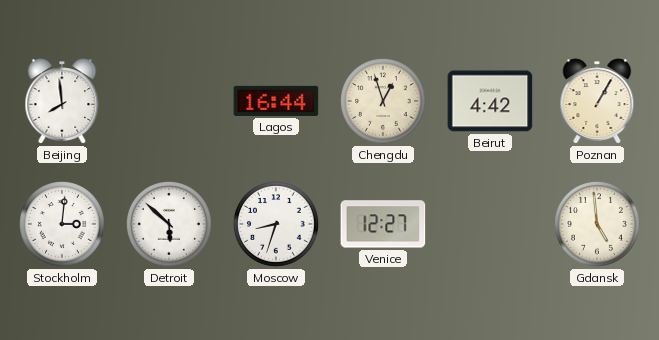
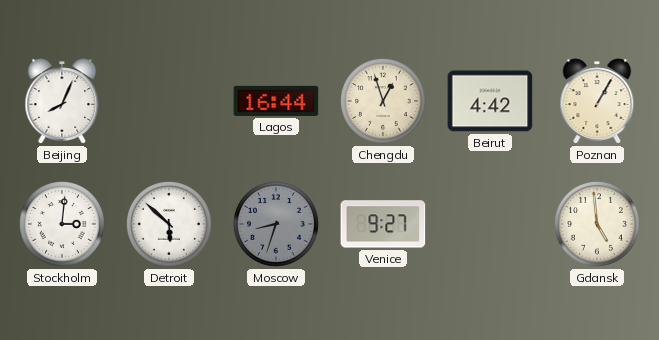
Beijing: 7:59 -> 8:04
Moscow dial: white -> grey
Venice: 12:27 -> 9:27
